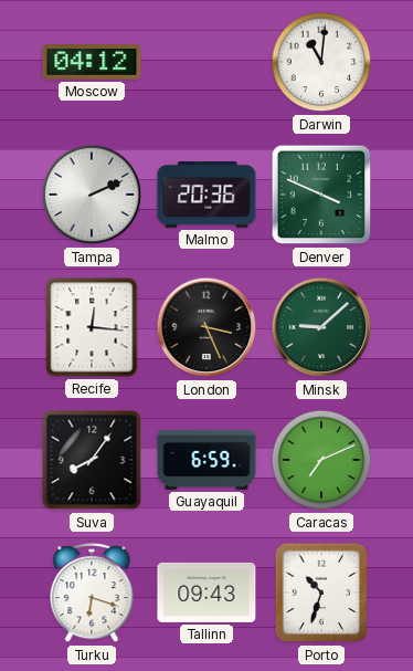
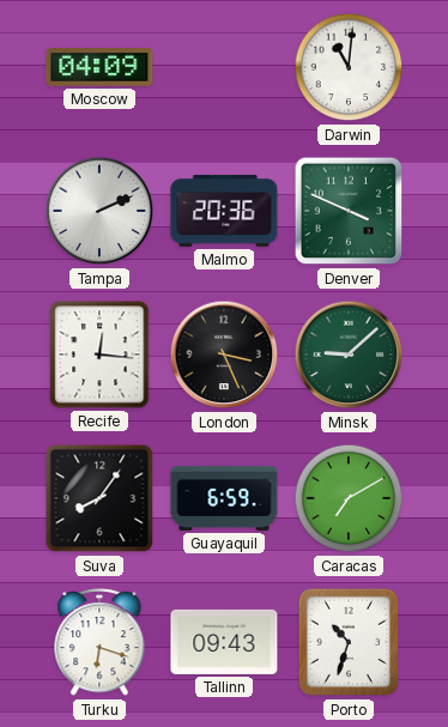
Moscow: 04:12 -> 04:09
Caracas: 7:11 -> 7:10
